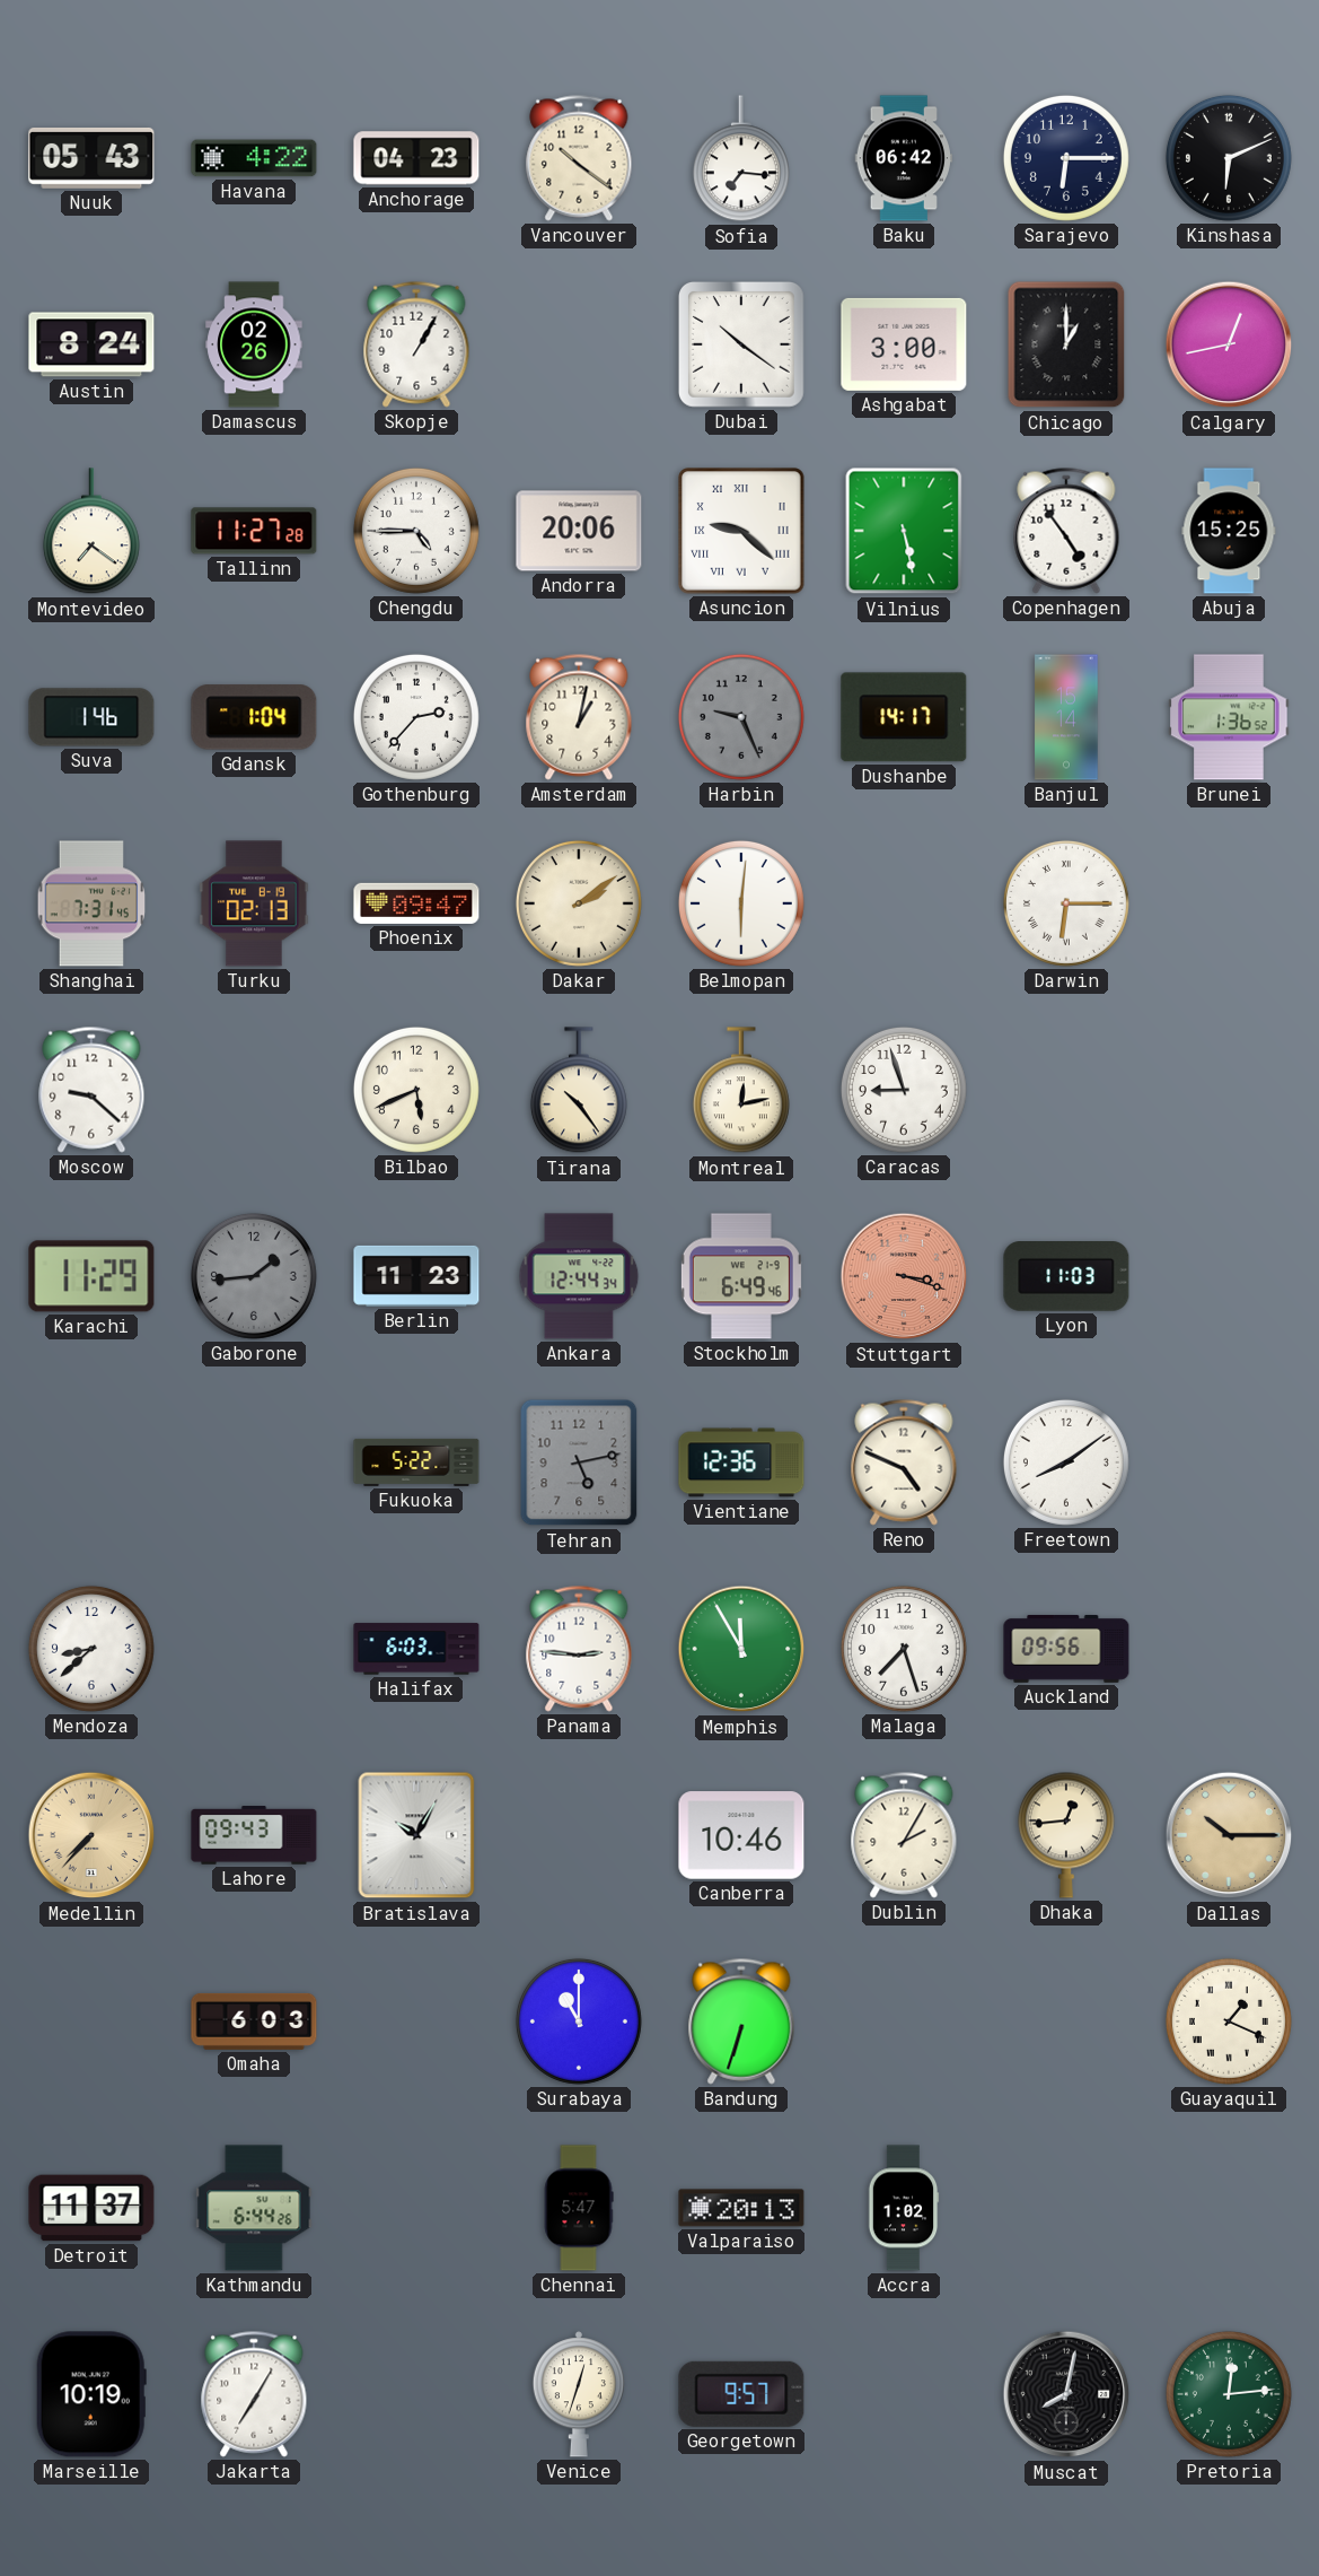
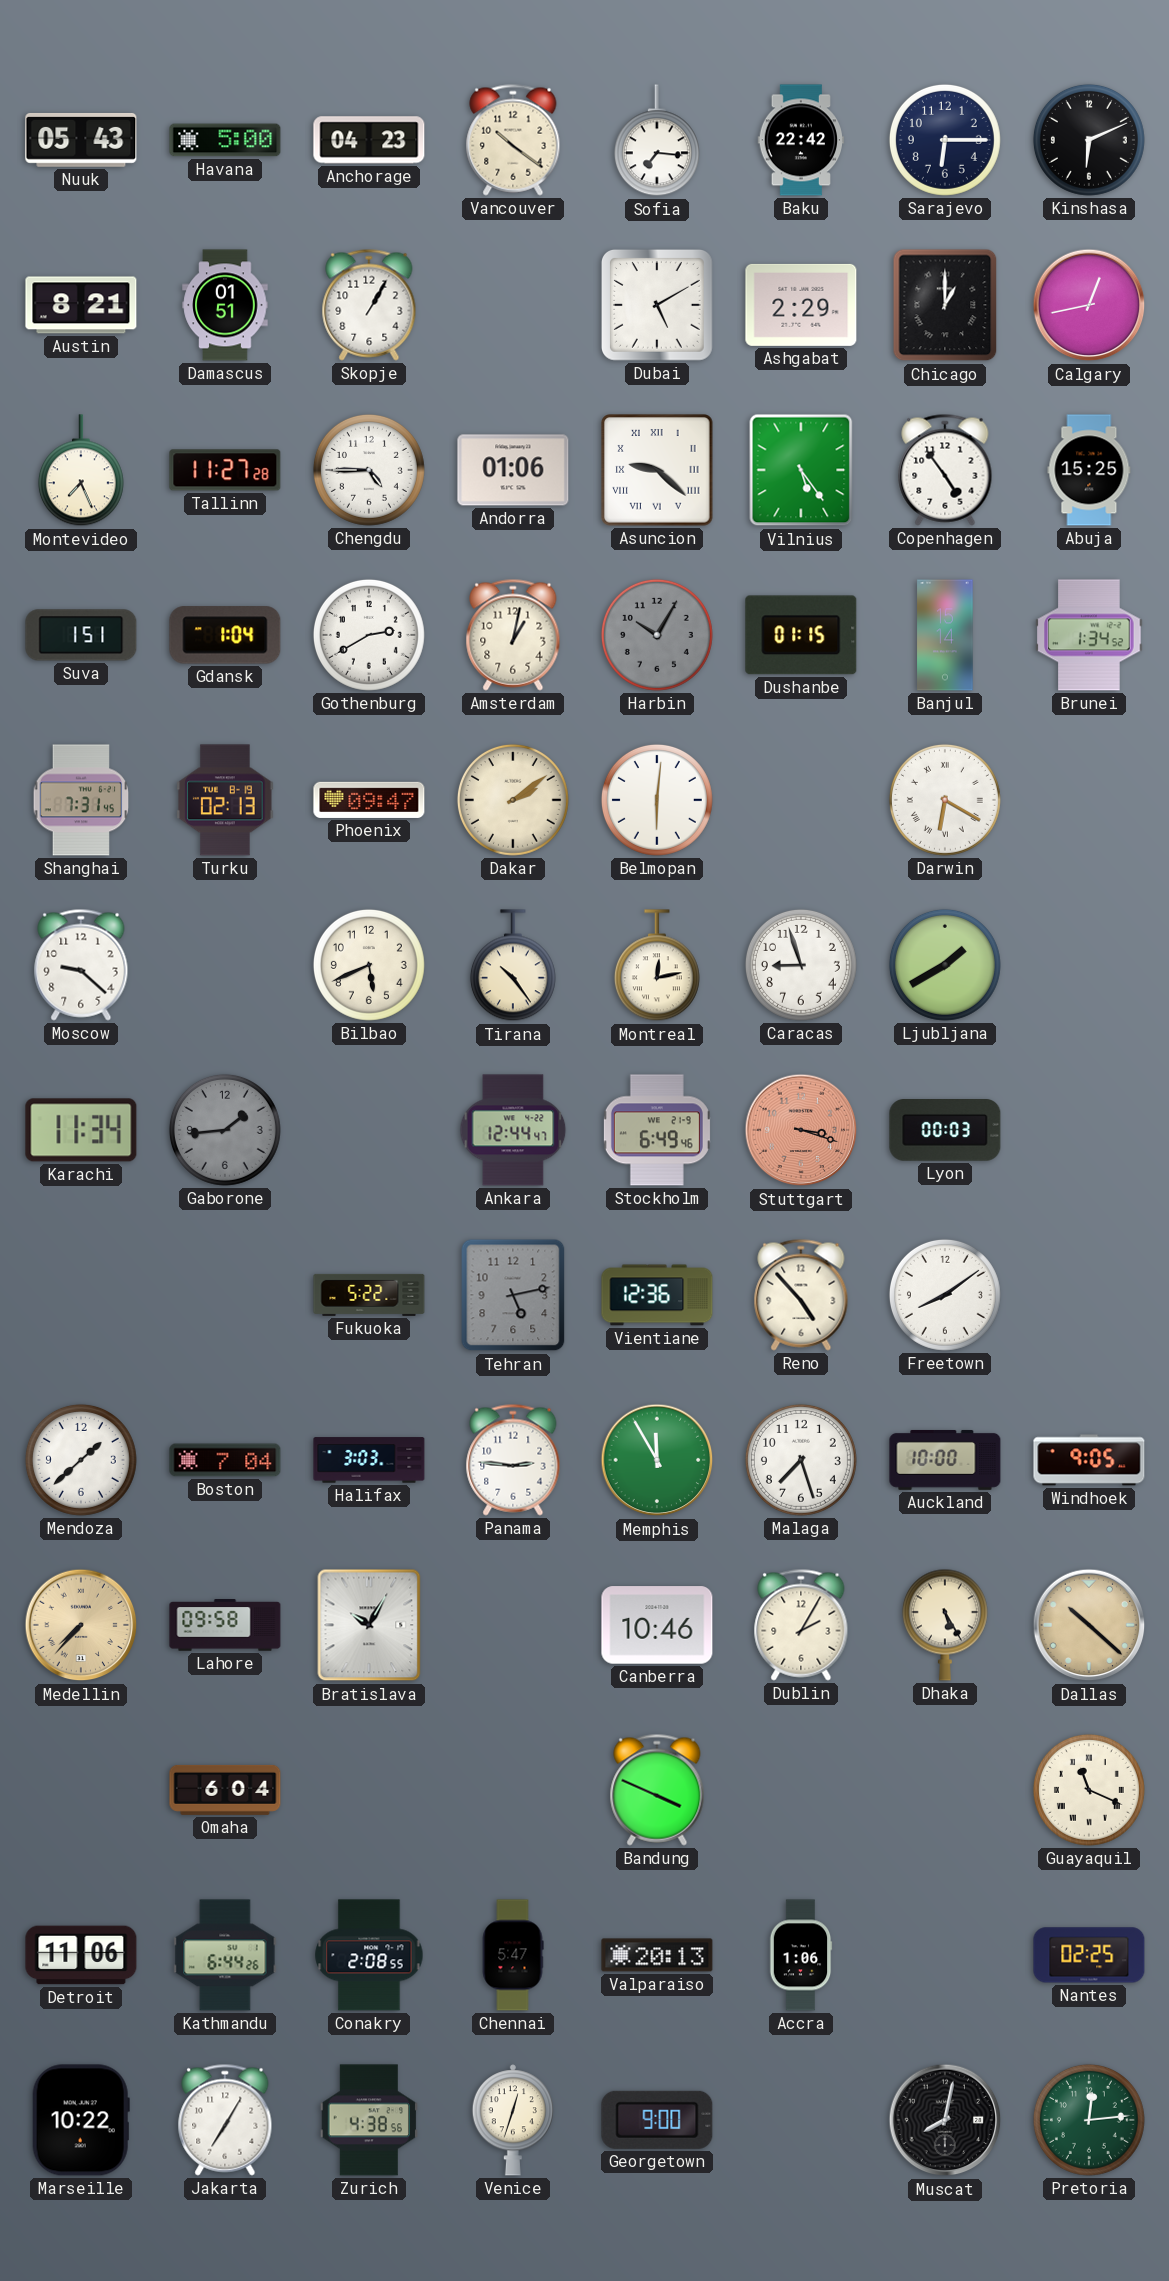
Havana: 4:22 -> 5:00
Baku: 06:42 -> 22:42
Austin: 8:24 -> 8:21
Damascus: 02:26 -> 01:51
Dubai: 10:21 -> 5:10
Ashgabat: 3:00 -> 2:29
Montevideo: 7:21 -> 7:26
Andorra: 20:06 -> 01:06
Vilnius: 5:28 -> 5:24
Suva: 1:46 -> 1:51
Gothenburg: 2:37 -> 2:40
Harbin: 9:26 -> 10:05
Dushanbe: 14:17 -> 01:15
Brunei: 1:36 -> 1:34
Darwin: 6:15 -> 6:20
Ljubljana: none -> 1:40
Karachi: 11:29 -> 11:34
Berlin: 11:23 -> none
Ankara: 12:44:34 -> 12:44:47
Lyon: 11:03 -> 00:03
Reno: 4:49 -> 4:53
Mendoza: 8:38 -> 1:38
Boston: none -> 7:04
Halifax: 6:03 -> 3:03
Auckland: 09:56 -> 10:00
Windhoek: none -> 9:05
Lahore: 09:43 -> 09:58
Dhaka: 12:44 -> 5:25
Dallas: 10:15 -> 10:22
Omaha: 6:03 -> 6:04
Surabaya: 11:00 -> none
Bandung: 6:33 -> 3:49
Guayaquil: 1:19 -> 11:19
Detroit: 11:37 -> 11:06
Conakry: none -> 2:08
Accra: 1:02 -> 1:06
Nantes: none -> 02:25
Marseille: 10:19 -> 10:22
Zurich: none -> 4:38
Georgetown: 9:57 -> 9:00
